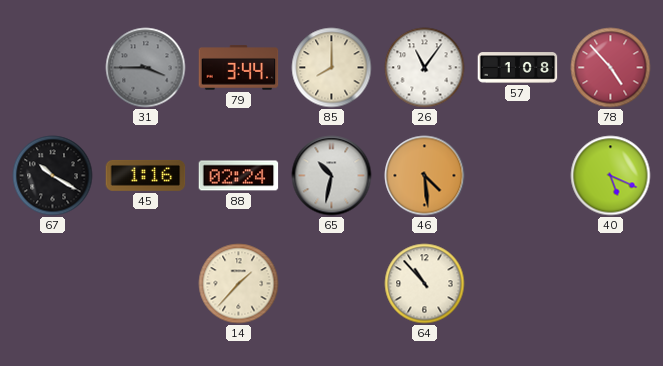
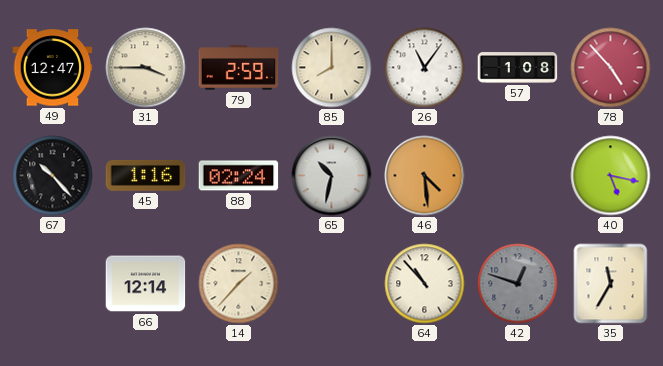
49: none -> 12:47
31 dial: grey -> cream
79: 3:44 -> 2:59
67: 10:20 -> 10:23
40: 5:19 -> 5:17
66: none -> 12:14
42: none -> 12:48
35: none -> 11:35
